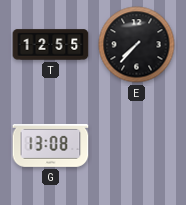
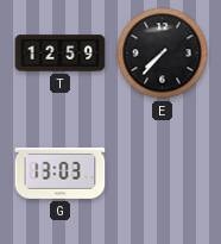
T: 12:55 -> 12:59
G: 13:08 -> 13:03
